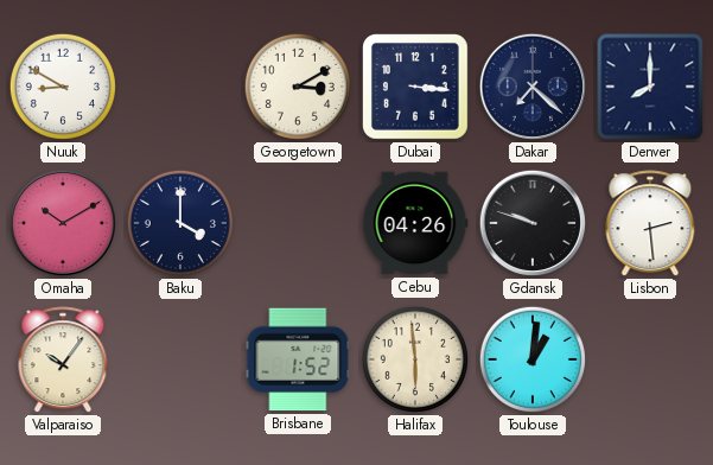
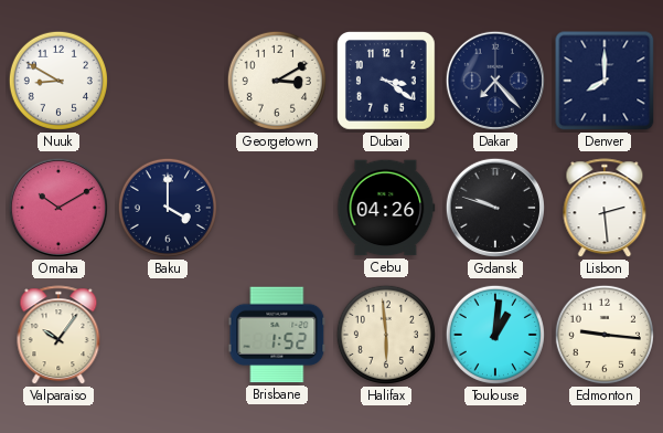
Dubai: 3:16 -> 3:21
Dakar: 7:22 -> 7:23
Edmonton: none -> 9:16
